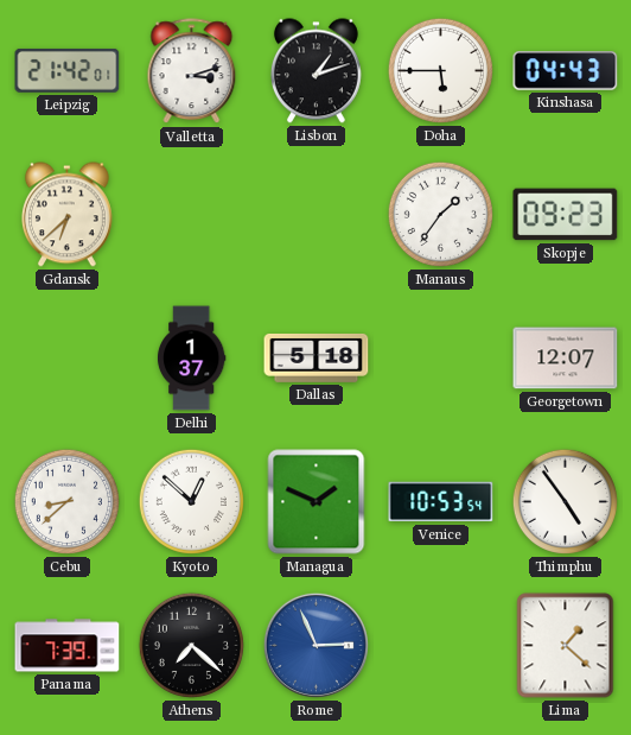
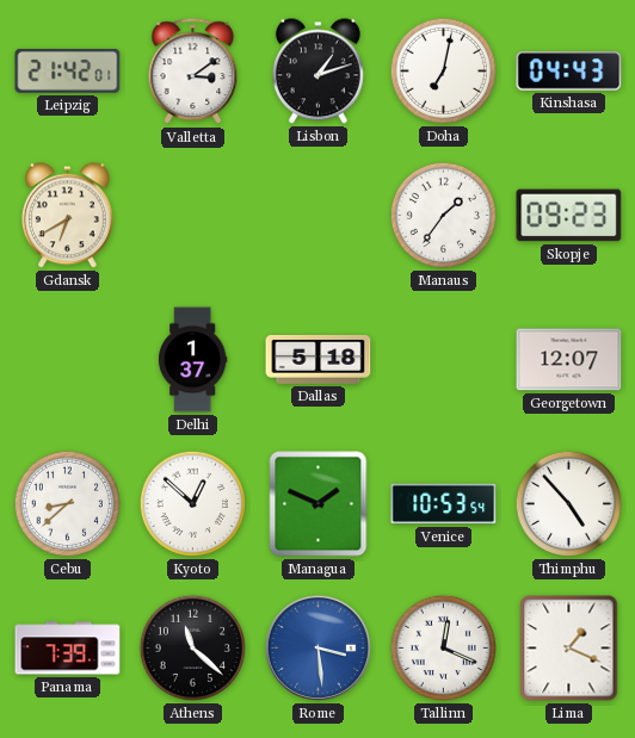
Valletta: 3:12 -> 3:09
Doha: 5:45 -> 7:02
Gdansk: 6:38 -> 6:40
Thimphu: 4:54 -> 4:53
Athens: 7:22 -> 11:22
Rome: 2:56 -> 3:29
Tallinn: none -> 12:19
Lima: 1:22 -> 1:19
